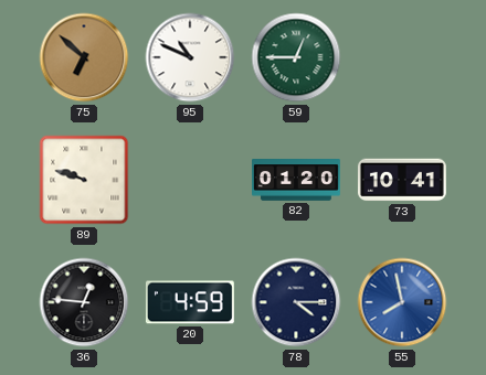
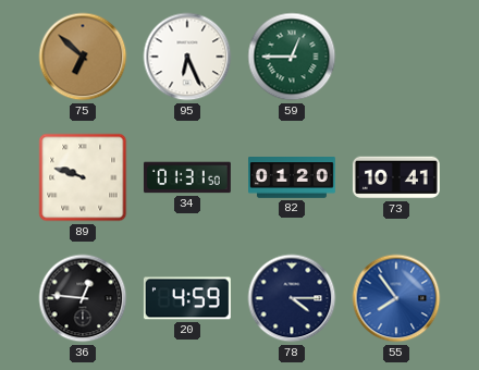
95: 10:49 -> 6:26
34: none -> 01:31
55: 7:58 -> 7:54
